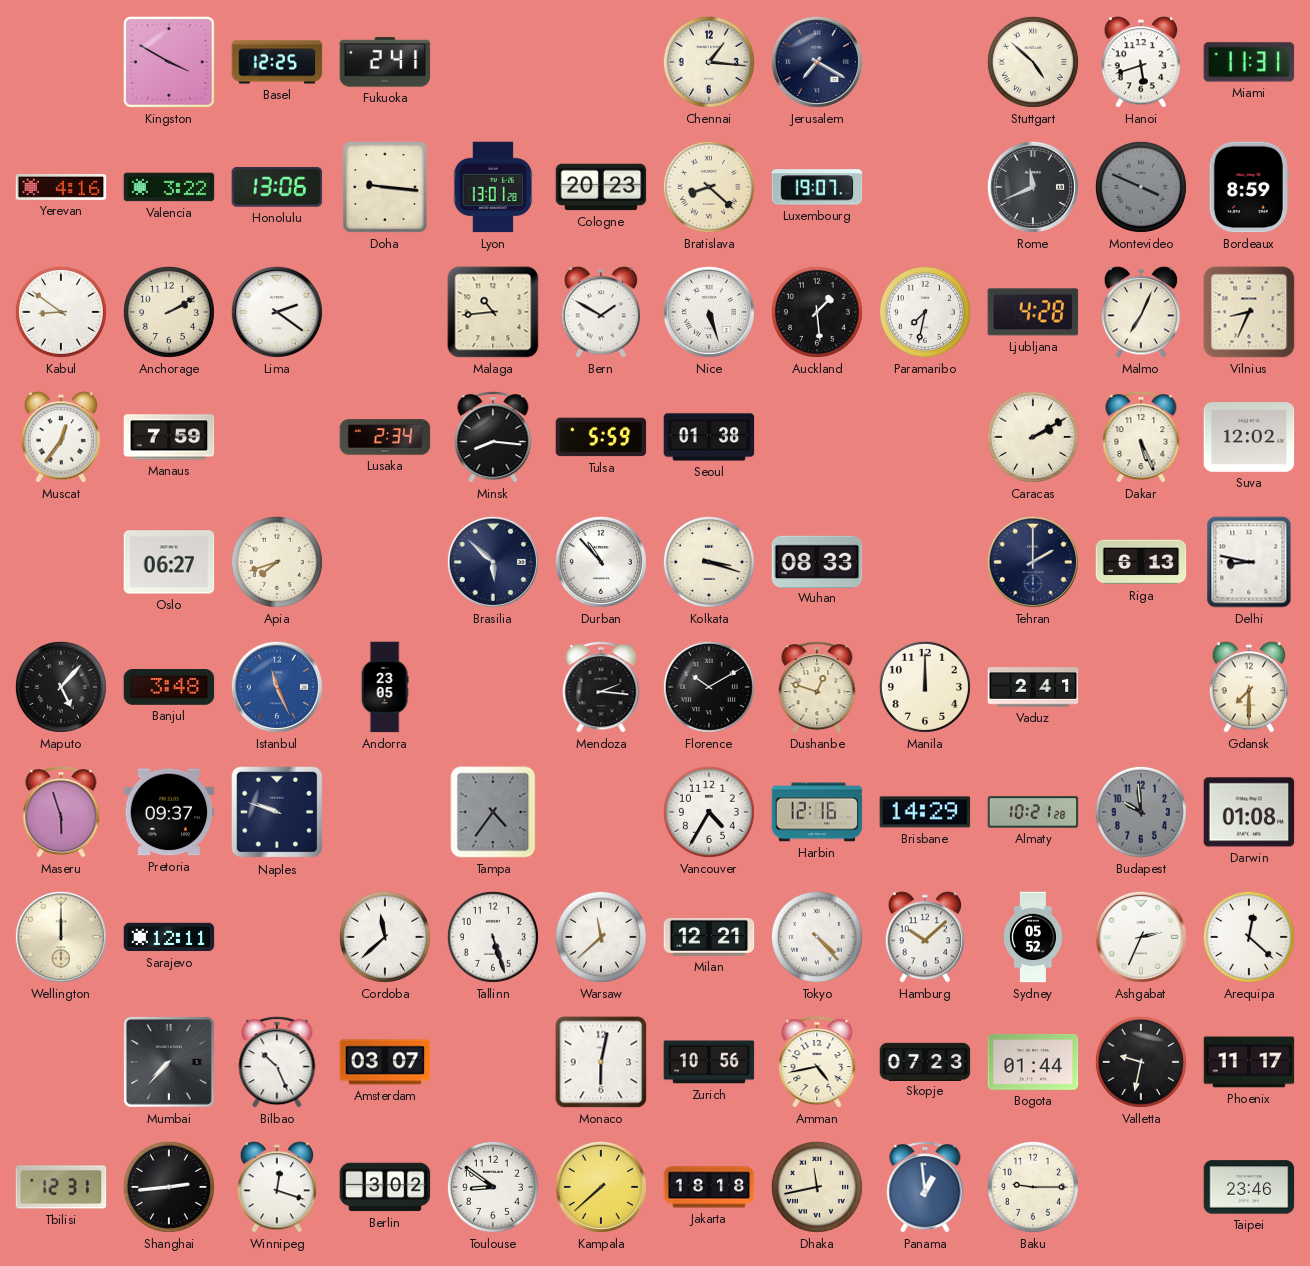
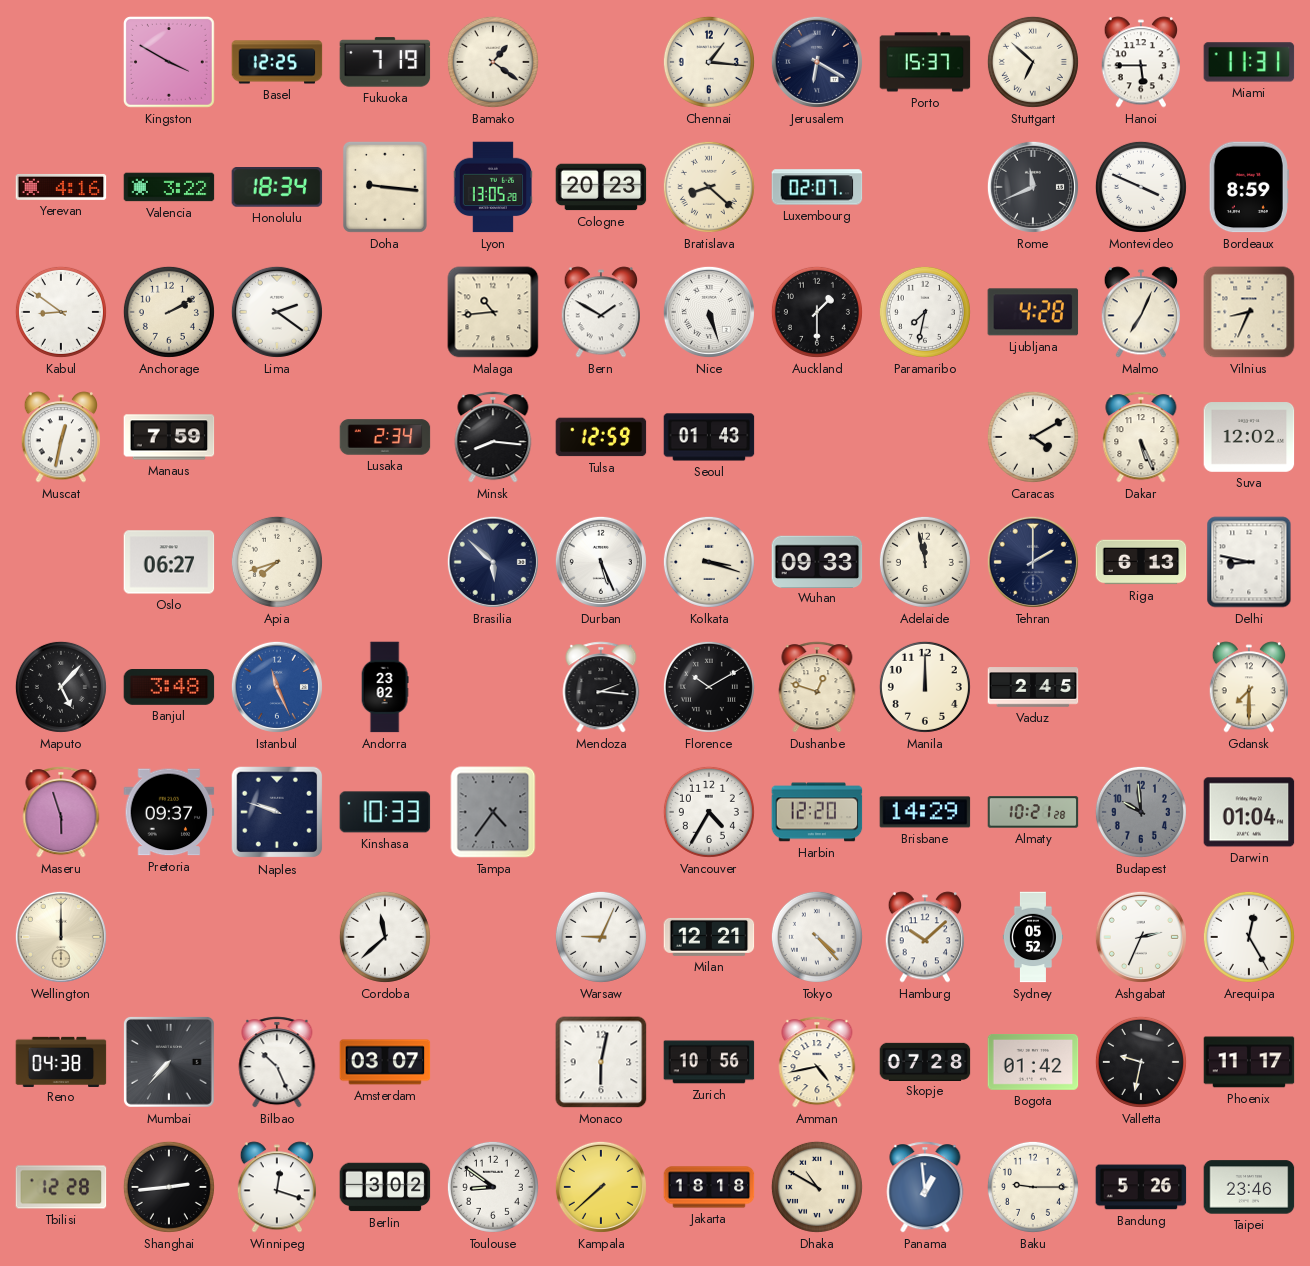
Fukuoka: 2:41 -> 7:19
Bamako: none -> 1:21
Jerusalem: 7:20 -> 6:20
Porto: none -> 15:37
Stuttgart: 4:52 -> 6:52
Hanoi: 5:42 -> 5:45
Honolulu: 13:06 -> 18:34
Lyon: 13:01 -> 13:05
Luxembourg: 19:07 -> 02:07
Montevideo dial: grey -> white
Auckland: 1:29 -> 1:30
Muscat: 12:36 -> 12:32
Tulsa: 5:59 -> 12:59
Seoul: 01:38 -> 01:43
Caracas: 2:10 -> 4:10
Durban: 10:53 -> 5:26
Wuhan: 08:33 -> 09:33
Adelaide: none -> 11:58
Andorra: 23:05 -> 23:02
Vaduz: 2:41 -> 2:45
Kinshasa: none -> 10:33
Harbin: 12:16 -> 12:20
Darwin: 01:08 -> 01:04
Sarajevo: 12:11 -> none
Tallinn: 5:27 -> none
Warsaw: 11:38 -> 9:04
Arequipa: 12:22 -> 12:25
Reno: none -> 04:38
Skopje: 07:23 -> 07:28
Bogota: 01:44 -> 01:42
Tbilisi: 12:31 -> 12:28
Dhaka: 11:43 -> 10:50
Bandung: none -> 5:26
